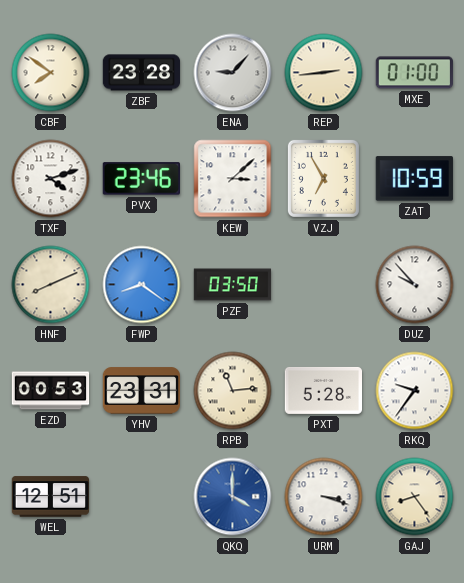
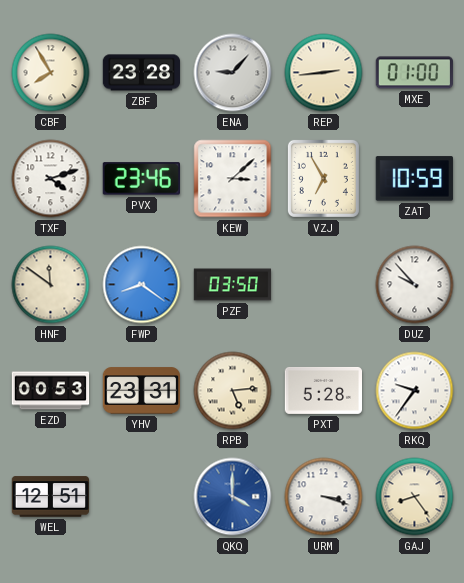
CBF: 7:51 -> 7:55
HNF: 8:11 -> 11:51
RPB: 11:14 -> 5:14
